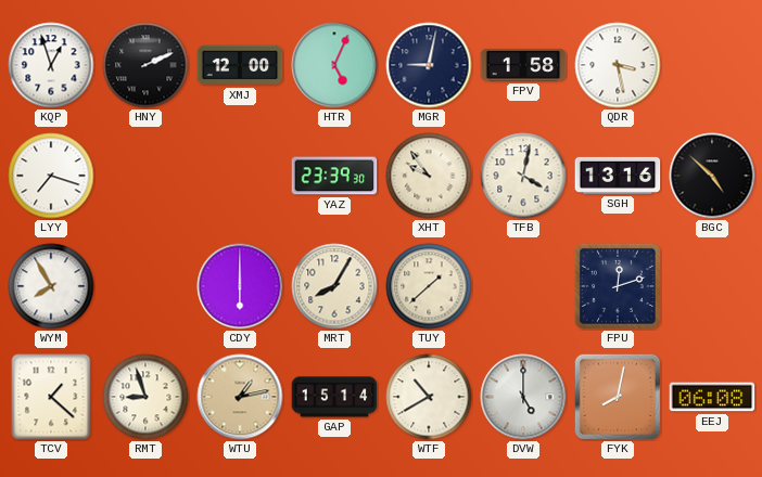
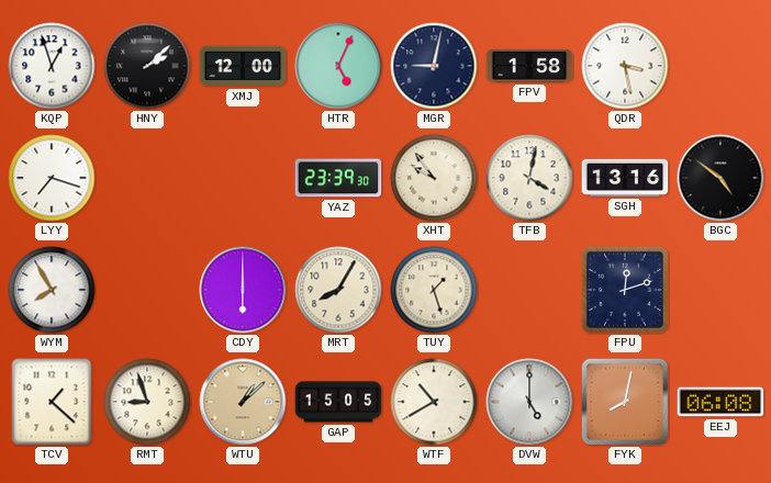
HNY: 2:11 -> 2:08
BGC: 4:52 -> 4:51
TUY: 1:38 -> 1:27
WTU: 1:13 -> 1:08
GAP: 15:14 -> 15:05
